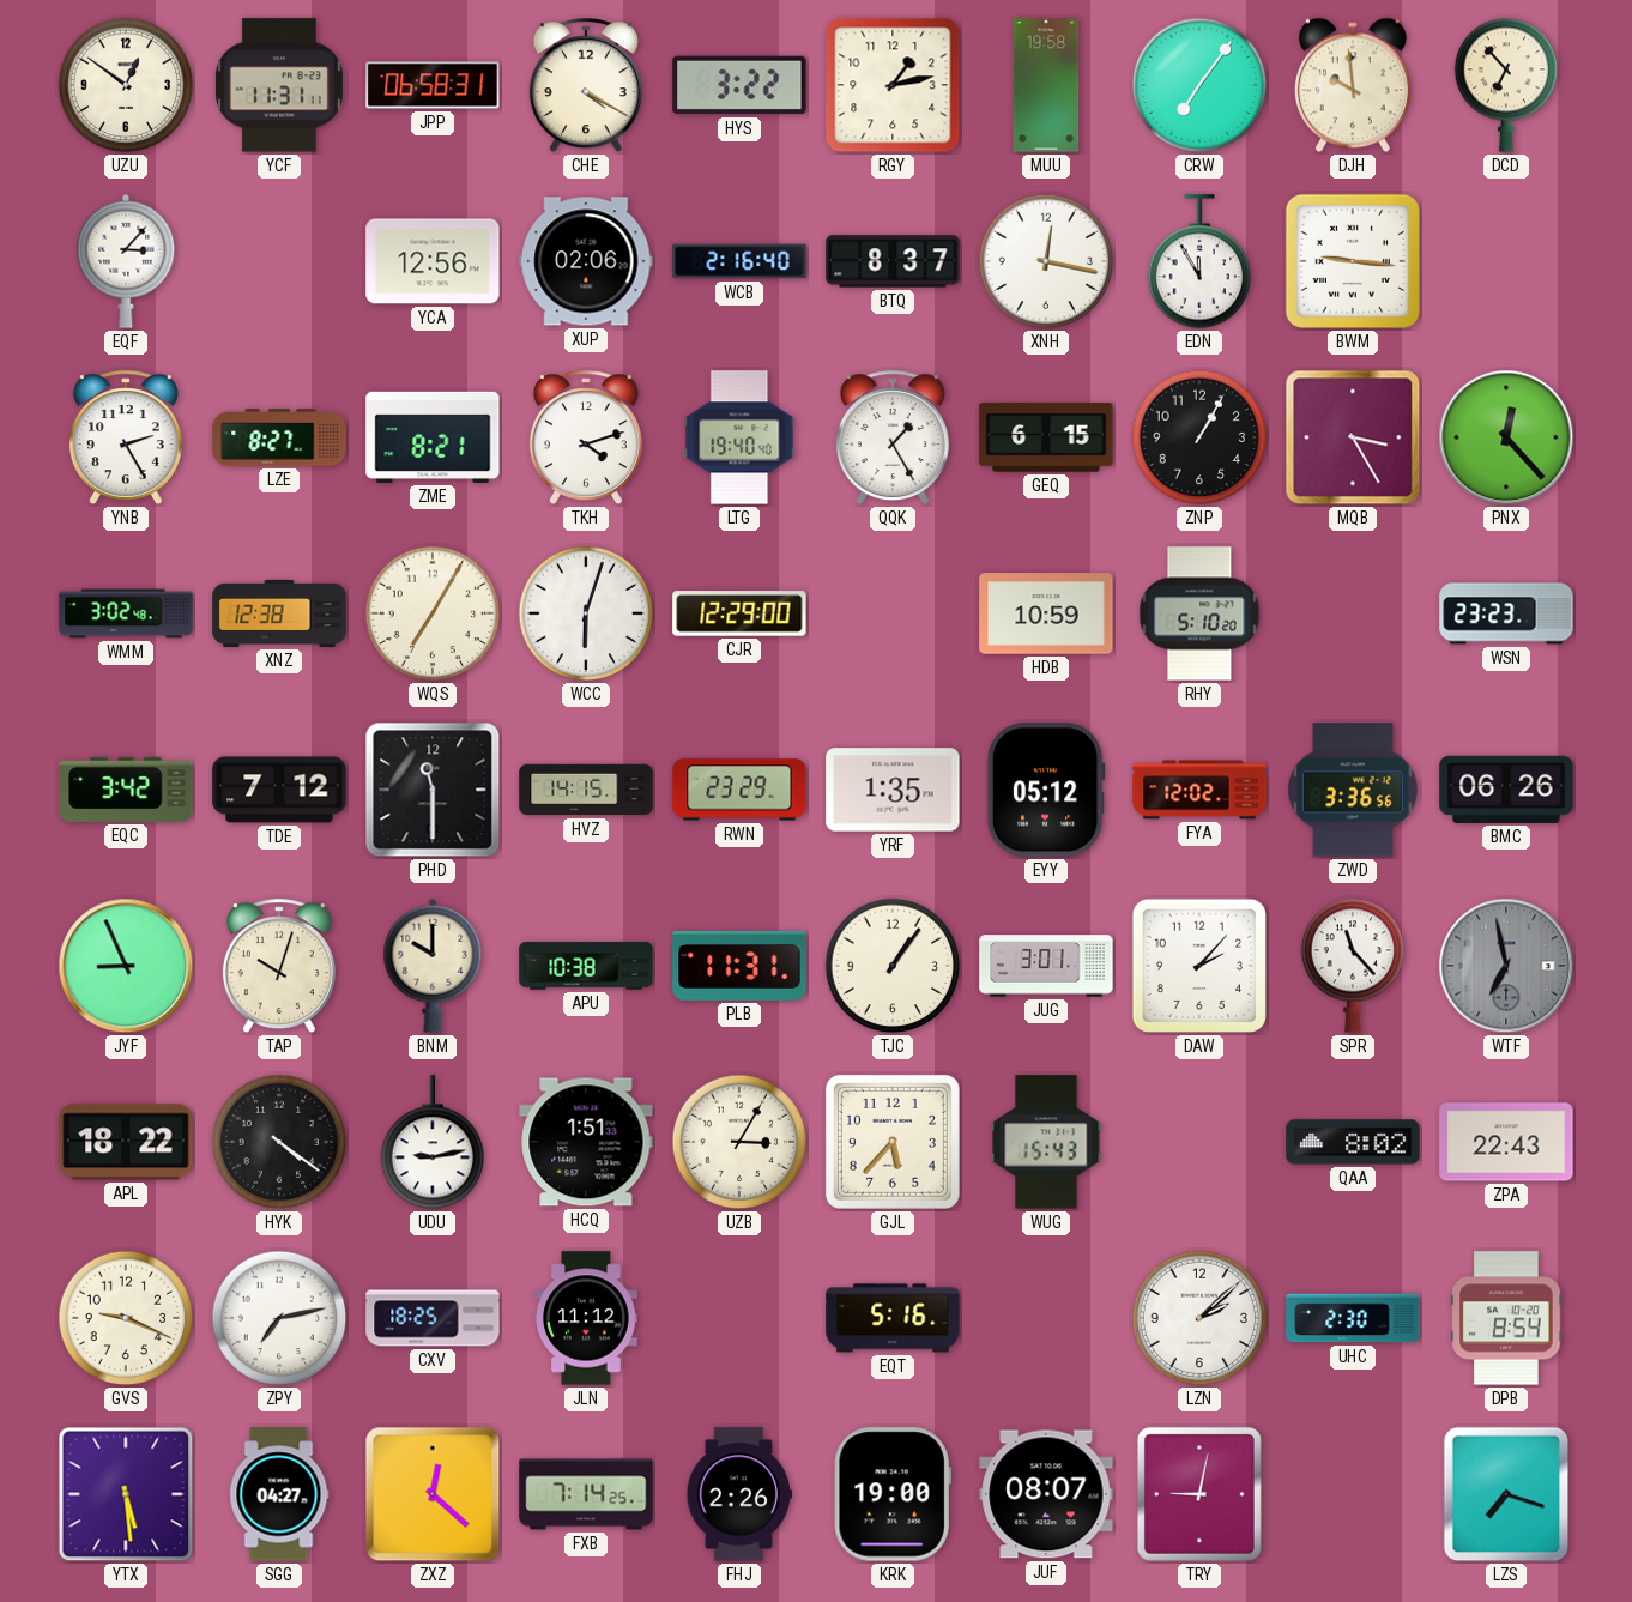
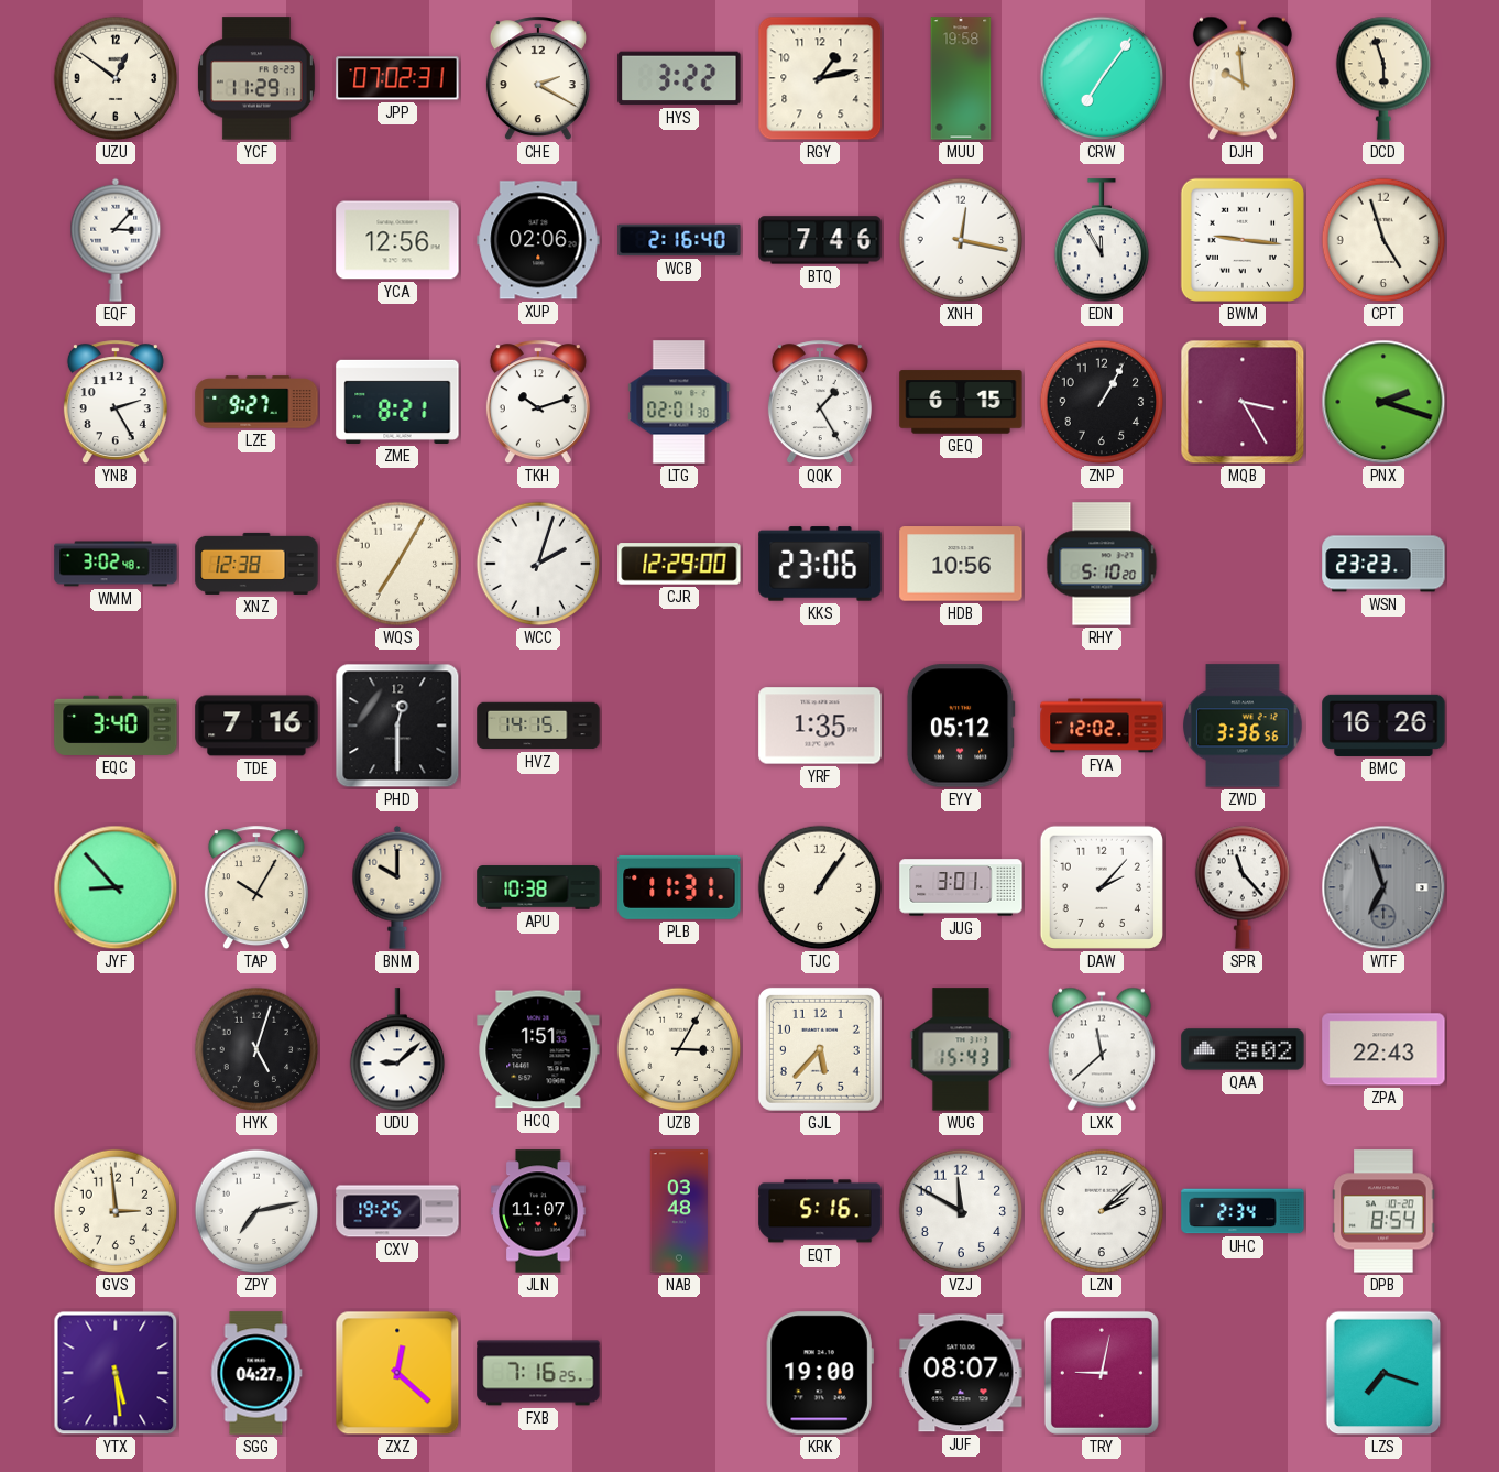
YCF: 11:31 -> 11:29
JPP: 06:58 -> 07:02
CHE: 4:20 -> 2:20
DCD: 6:53 -> 5:57
BTQ: 8:37 -> 7:46
CPT: none -> 4:57
LZE: 8:27 -> 9:27
TKH: 4:12 -> 10:12
LTG: 19:40 -> 02:01
PNX: 12:23 -> 2:18
WCC: 6:03 -> 2:03
KKS: none -> 23:06
HDB: 10:59 -> 10:56
EQC: 3:42 -> 3:40
TDE: 7:12 -> 7:16
PHD: 11:30 -> 12:30
RWN: 23:29 -> none
BMC: 06:26 -> 16:26
JYF: 8:56 -> 8:53
TAP: 10:03 -> 10:05
WTF: 6:58 -> 6:57
APL: 18:22 -> none
HYK: 4:21 -> 5:03
UDU: 9:13 -> 9:08
LXK: none -> 11:38
GVS: 9:19 -> 2:59
CXV: 18:25 -> 19:25
JLN: 11:12 -> 11:07
NAB: none -> 03:48
VZJ: none -> 11:50
UHC: 2:30 -> 2:34
FXB: 7:14 -> 7:16
FHJ: 2:26 -> none
